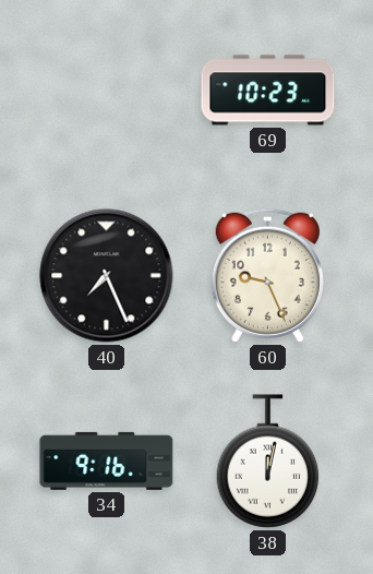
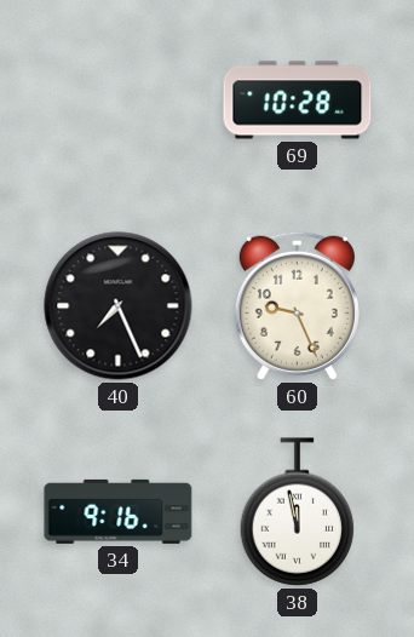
69: 10:23 -> 10:28
38: 12:02 -> 11:58
